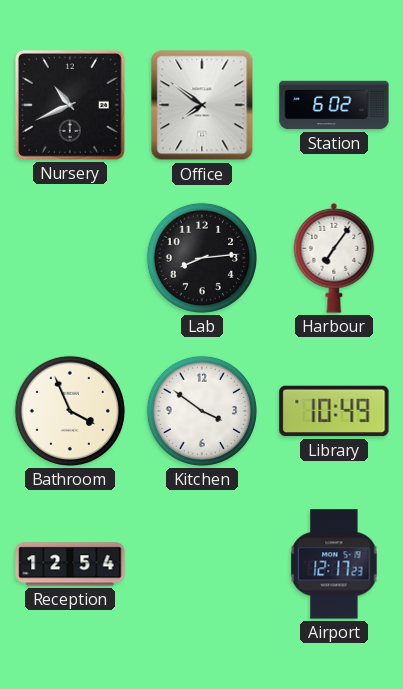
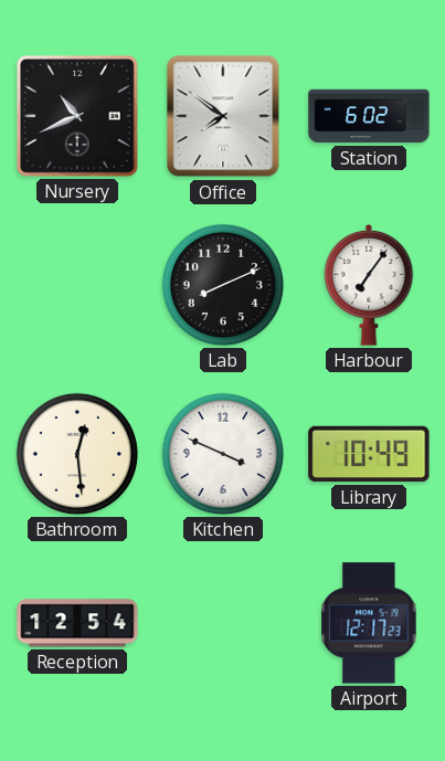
Lab: 8:14 -> 8:11
Bathroom: 3:56 -> 12:29
Kitchen: 3:51 -> 3:49
